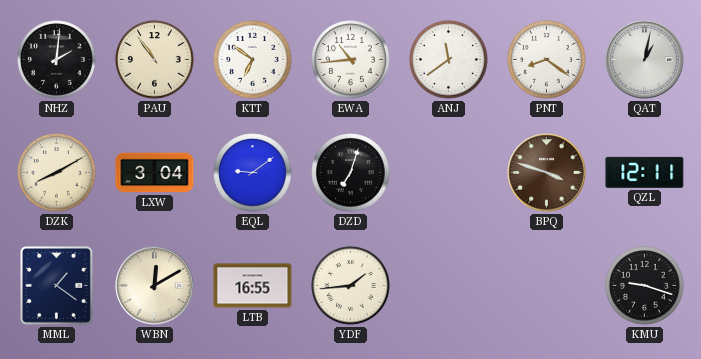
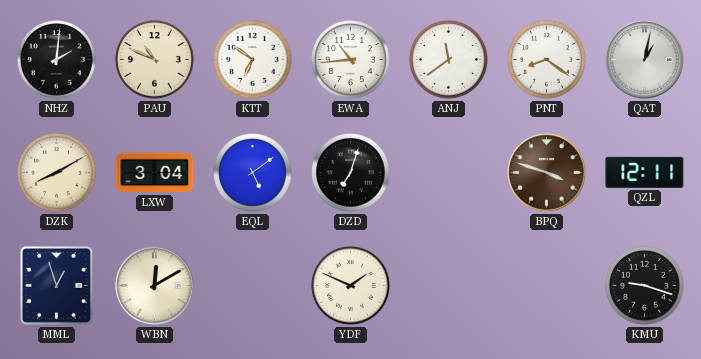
PAU: 10:54 -> 10:49
EQL: 9:09 -> 5:09
MML: 1:21 -> 12:57
LTB: 16:55 -> none
YDF: 1:44 -> 1:49
